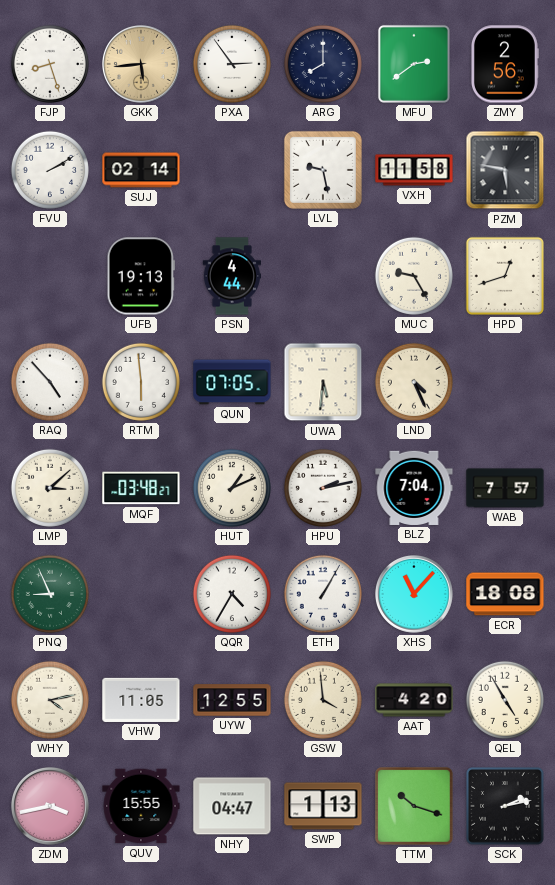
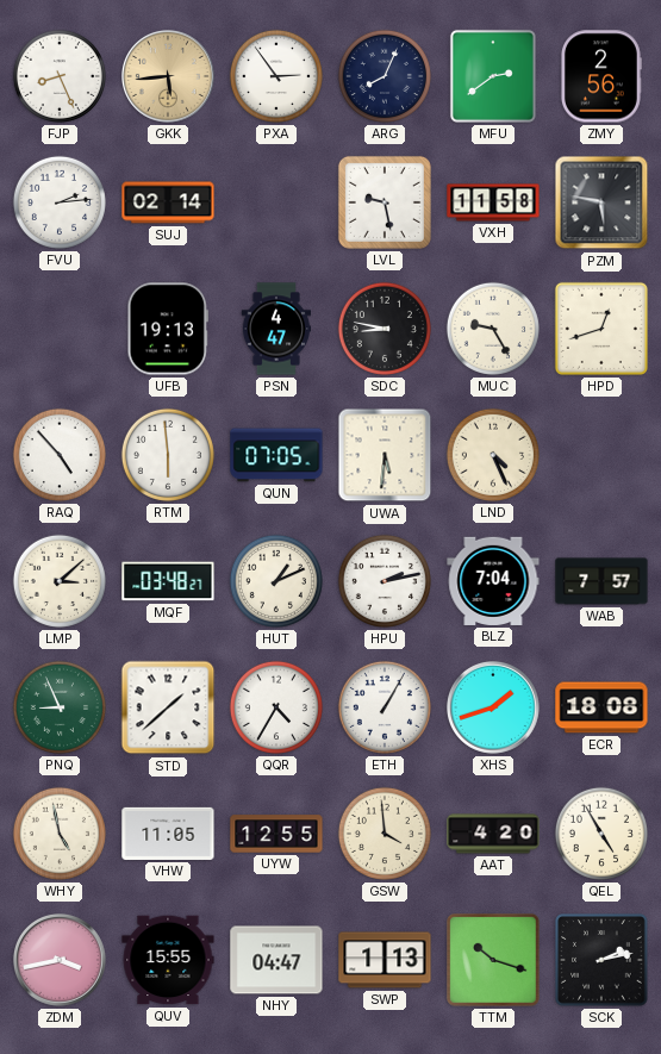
FJP: 8:27 -> 8:26
ARG: 8:00 -> 8:04
FVU: 2:10 -> 2:14
PSN: 4:44 -> 4:47
SDC: none -> 8:47
STD: none -> 1:38
XHS: 11:07 -> 1:42
WHY: 4:13 -> 4:58
